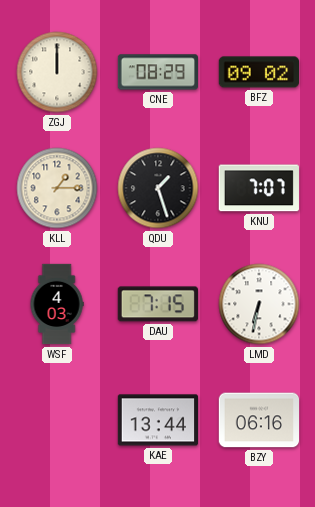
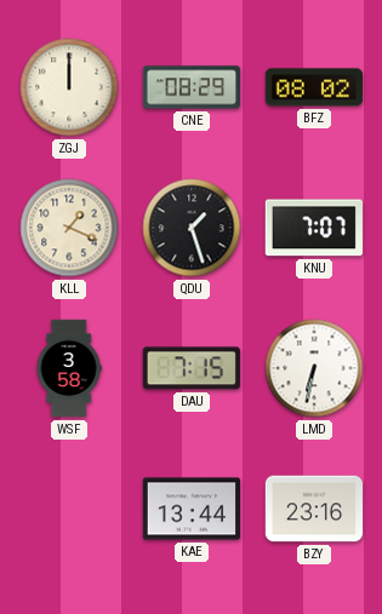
BFZ: 09:02 -> 08:02
KLL: 1:15 -> 1:19
WSF: 4:03 -> 3:58
BZY: 06:16 -> 23:16
